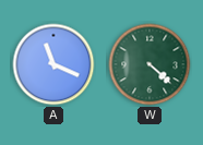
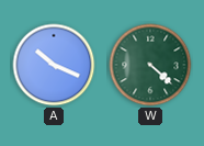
A: 11:19 -> 10:19
